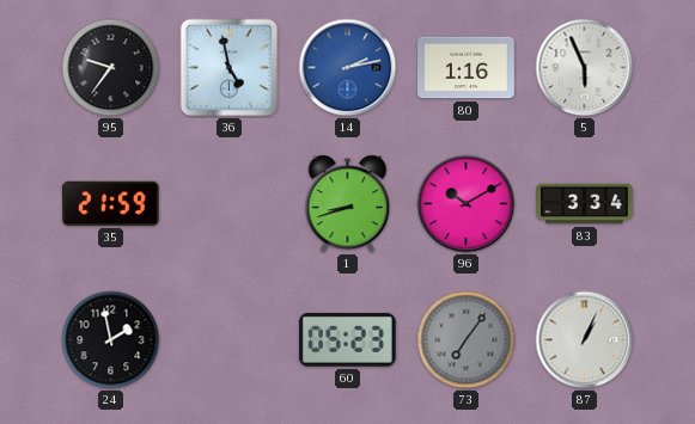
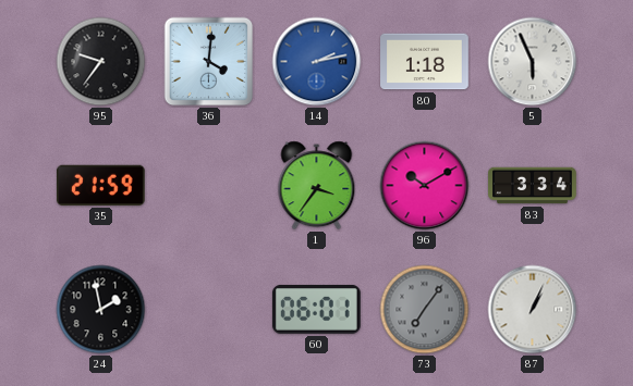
36: 4:58 -> 4:01
80: 1:16 -> 1:18
1: 8:42 -> 3:36
60: 05:23 -> 06:01
